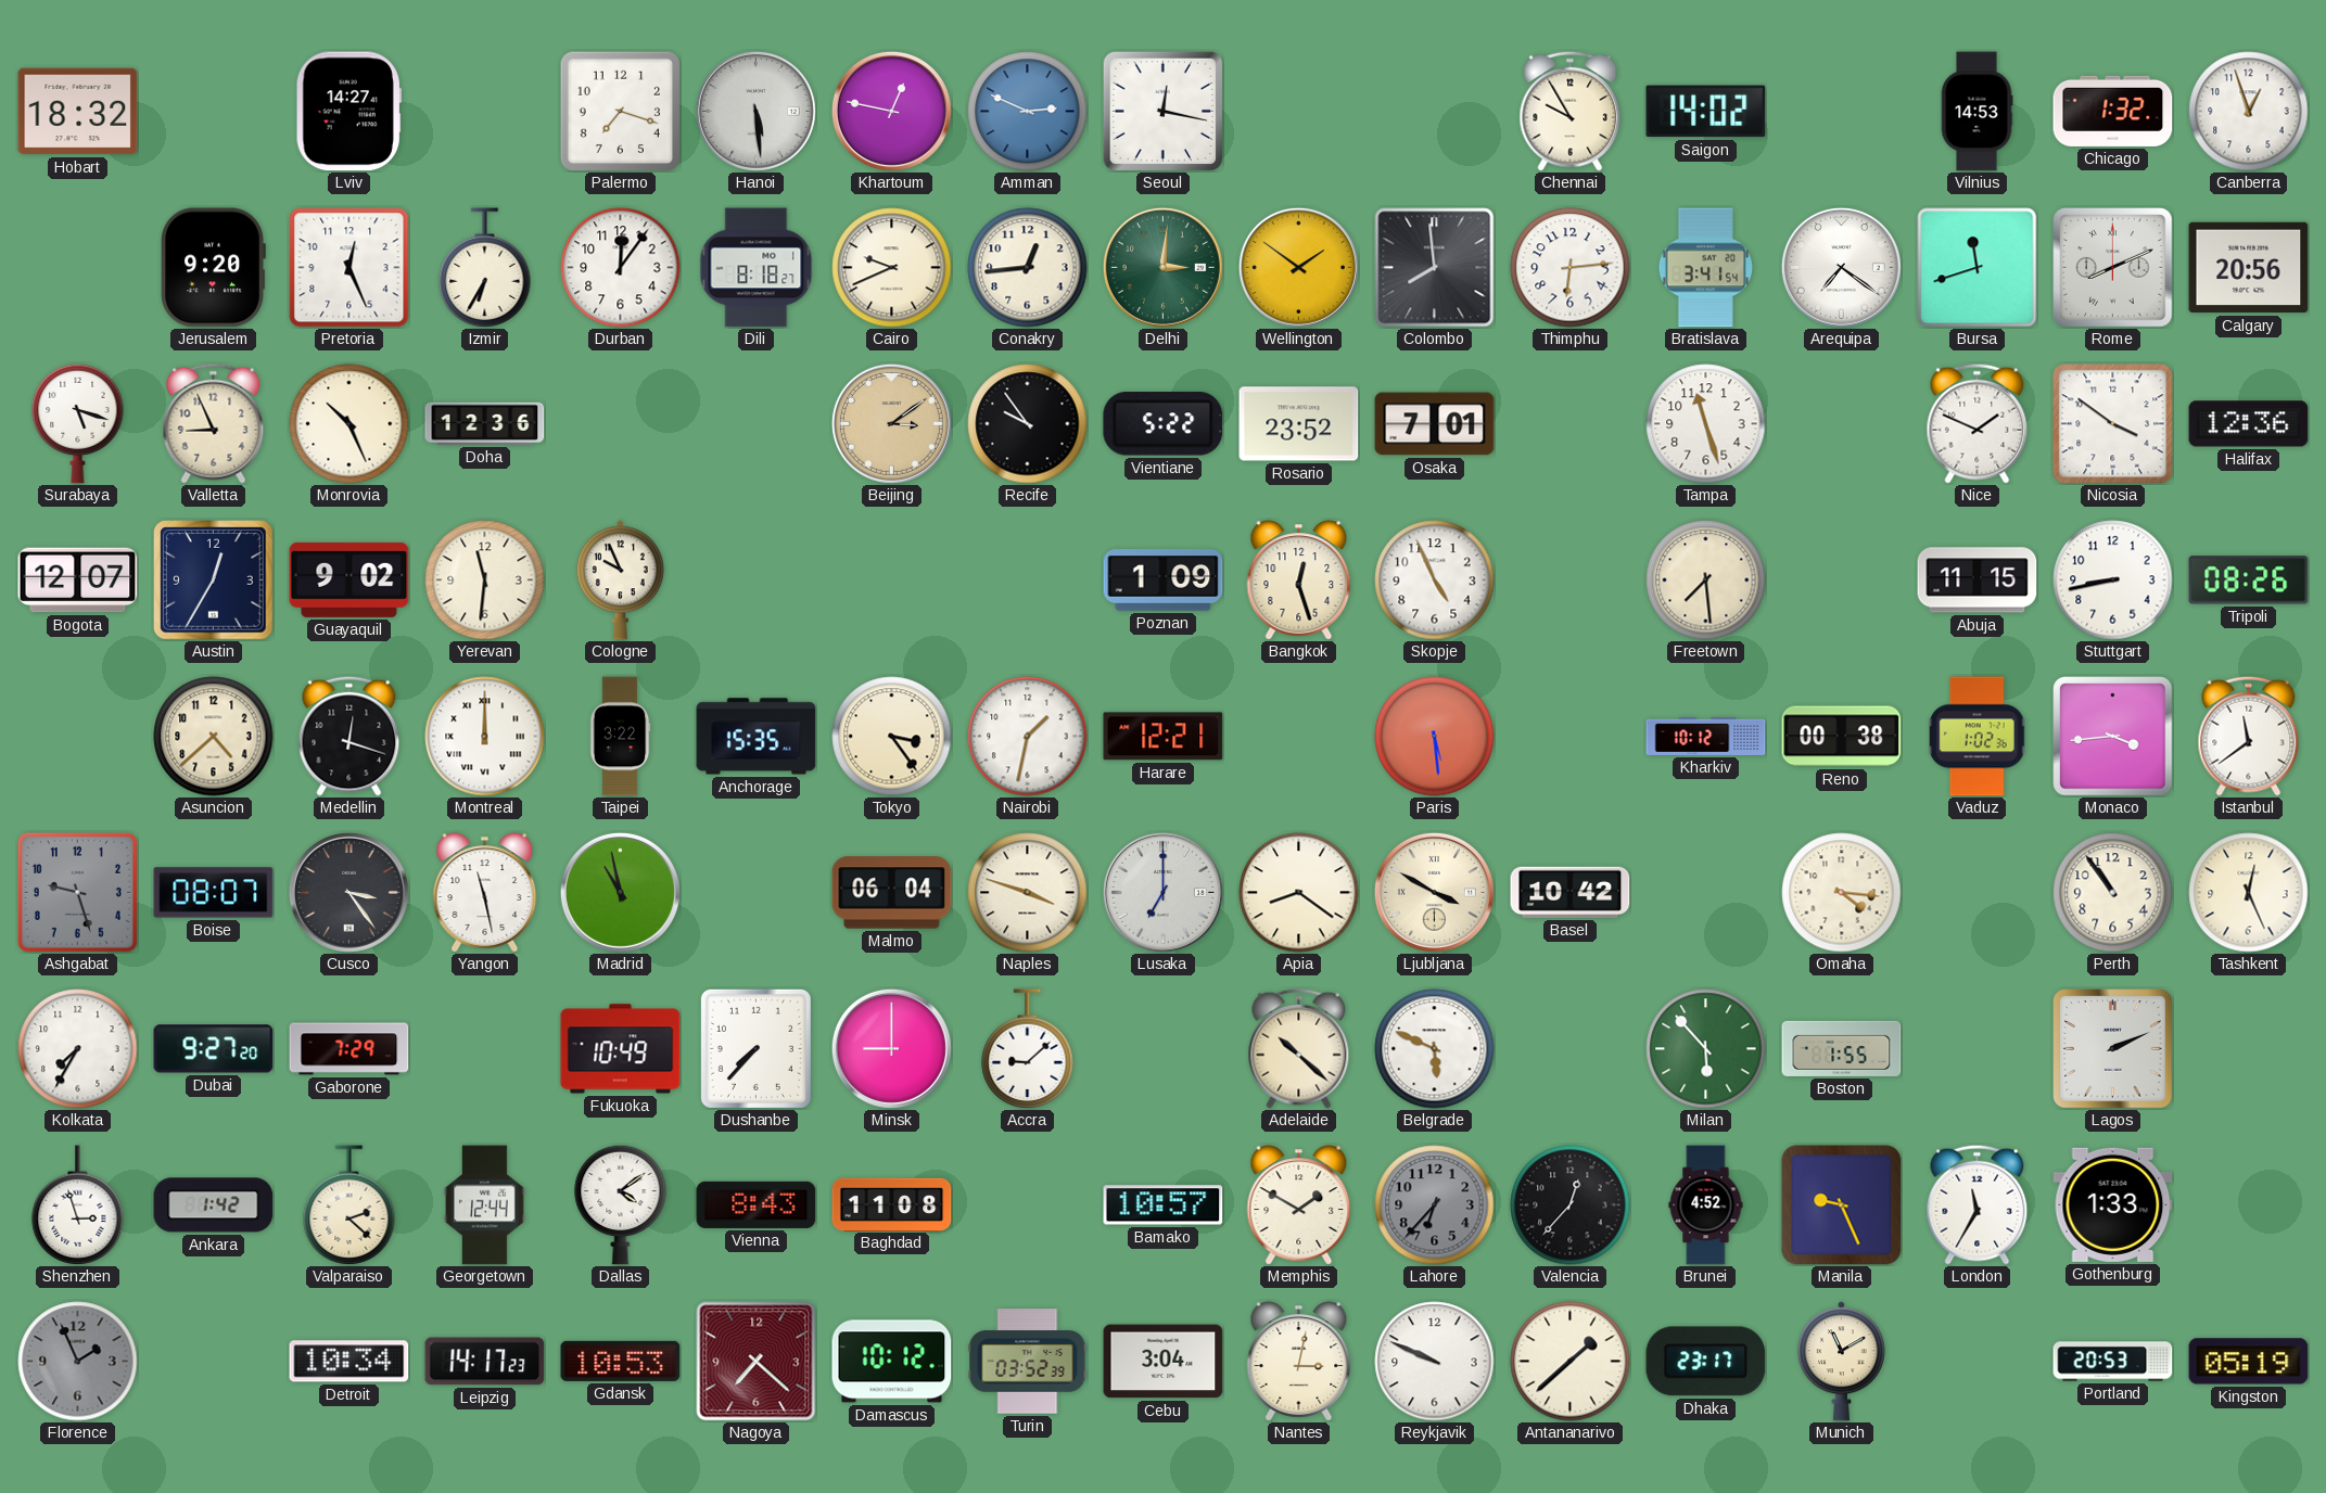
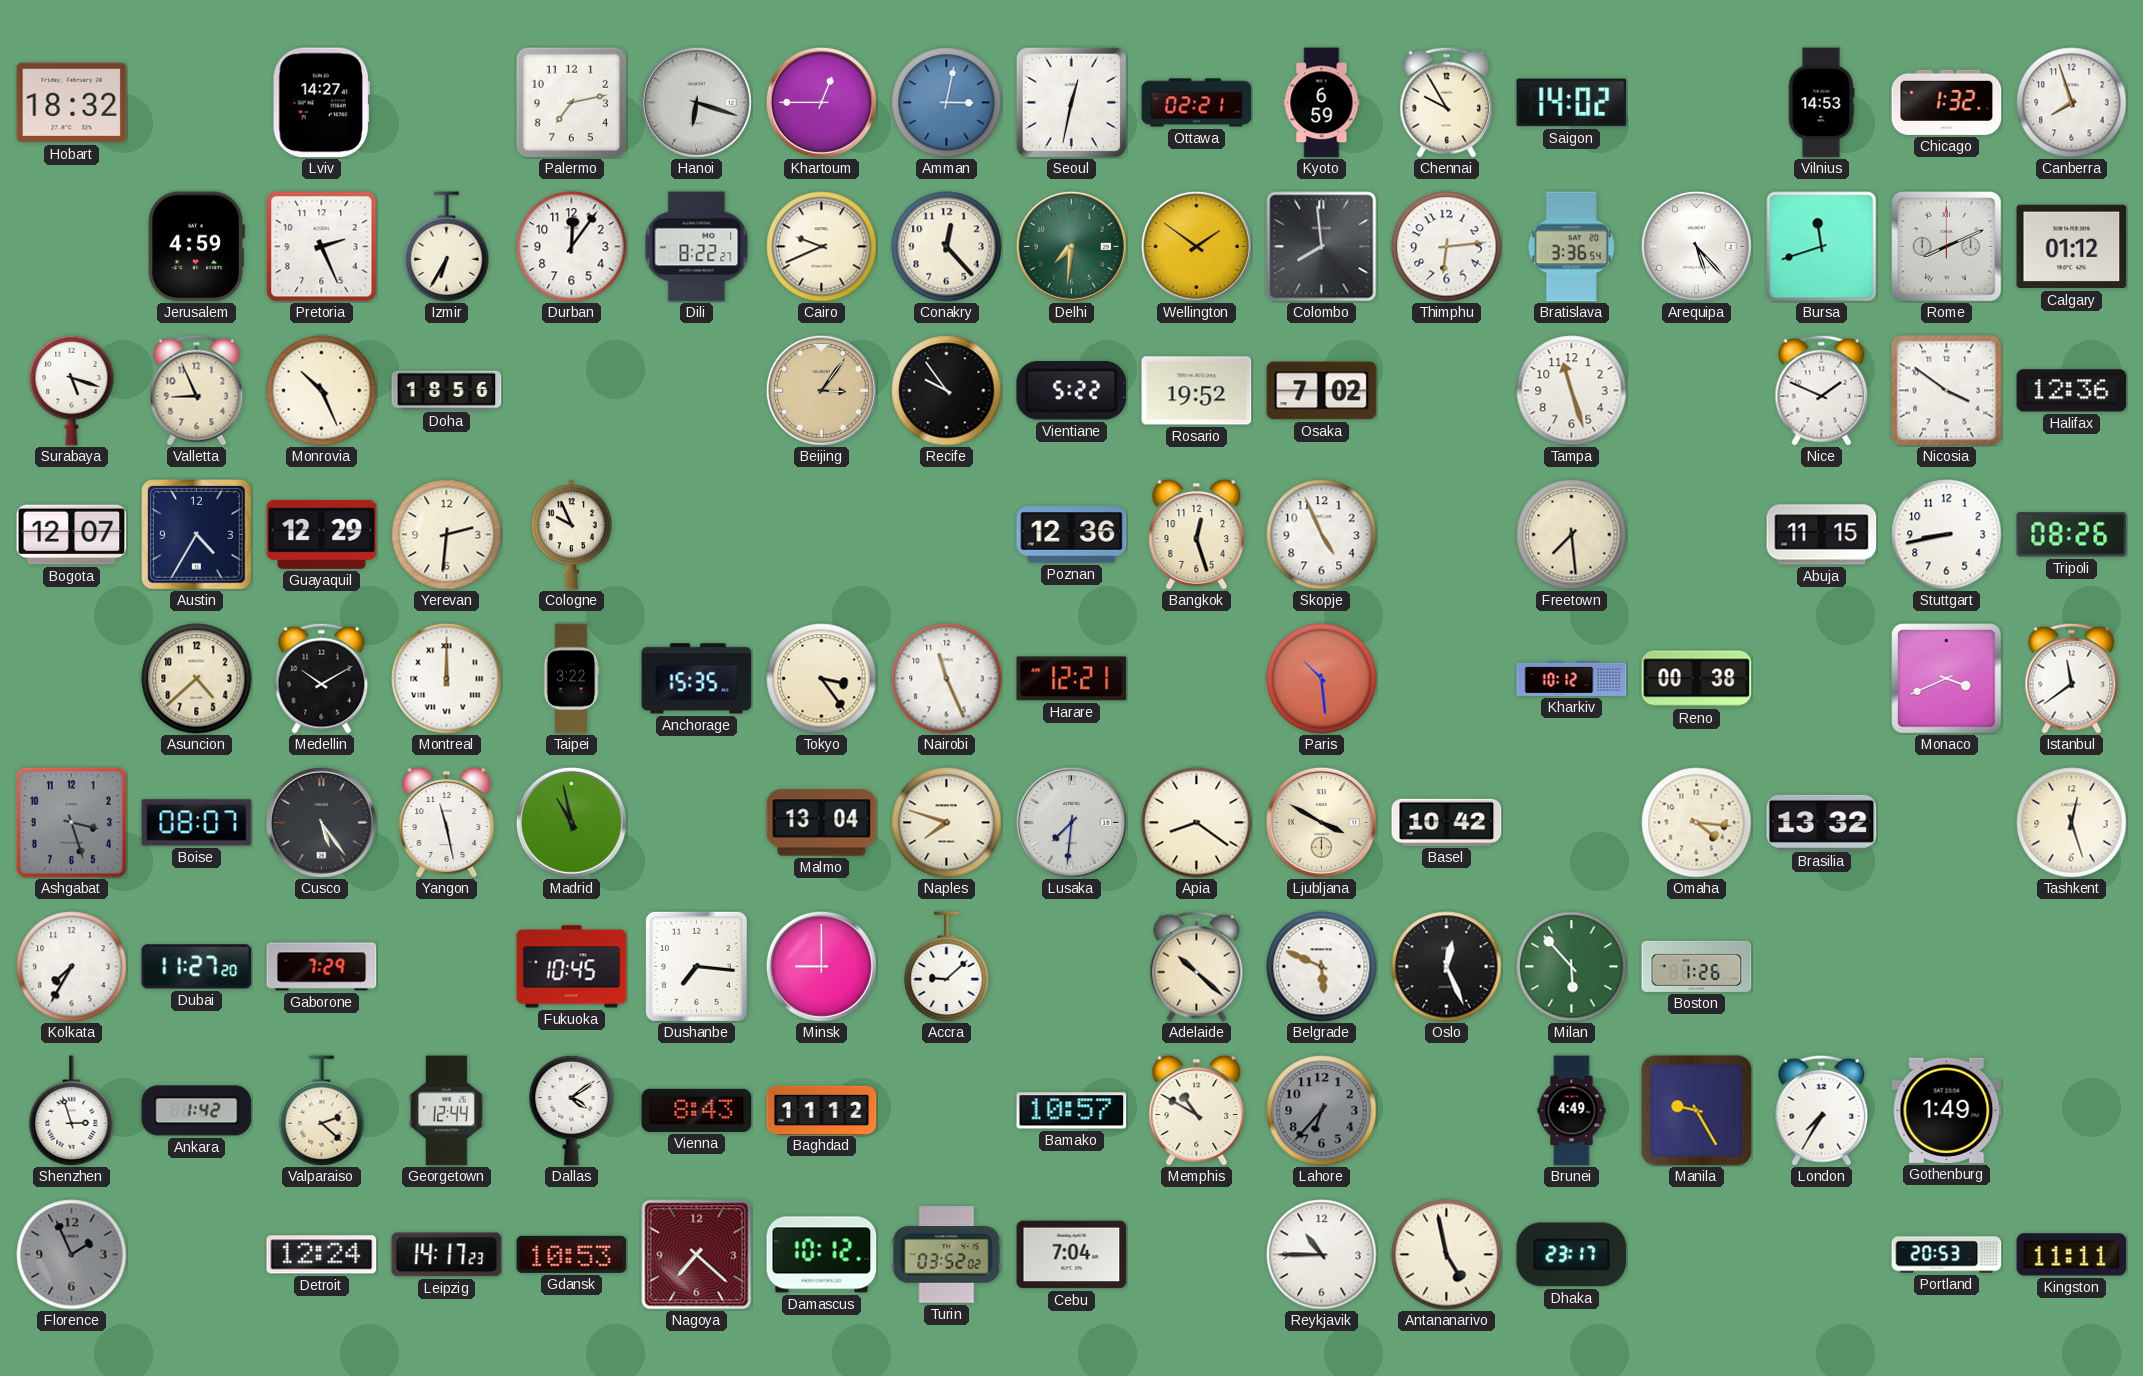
Palermo: 7:18 -> 7:13
Hanoi: 5:29 -> 6:18
Khartoum: 12:47 -> 12:45
Amman: 2:49 -> 3:02
Seoul: 12:17 -> 12:32
Ottawa: none -> 02:21
Kyoto: none -> 6:59
Canberra: 12:57 -> 7:57
Jerusalem: 9:20 -> 4:59
Pretoria: 12:26 -> 2:26
Dili: 8:18 -> 8:22
Conakry: 12:44 -> 12:23
Delhi: 3:01 -> 7:31
Bratislava: 3:41 -> 3:36
Arequipa: 7:21 -> 5:23
Calgary: 20:56 -> 01:12
Doha: 12:36 -> 18:56
Beijing: 3:09 -> 3:06
Rosario: 23:52 -> 19:52
Osaka: 7:01 -> 7:02
Austin: 12:35 -> 4:35
Guayaquil: 9:02 -> 12:29
Yerevan: 11:31 -> 2:31
Poznan: 1:09 -> 12:36
Medellin: 12:18 -> 10:10
Nairobi: 1:32 -> 11:26
Paris: 5:29 -> 10:29
Vaduz: 1:02 -> none
Monaco: 3:44 -> 3:41
Ashgabat: 9:27 -> 3:27
Cusco: 3:24 -> 5:24
Malmo: 06:04 -> 13:04
Naples: 3:48 -> 7:48
Lusaka: 7:00 -> 7:31
Brasilia: none -> 13:32
Perth: 10:54 -> none
Tashkent: 12:26 -> 12:27
Dubai: 9:27 -> 11:27
Fukuoka: 10:49 -> 10:45
Dushanbe: 7:37 -> 7:16
Oslo: none -> 12:26
Boston: 1:55 -> 1:26
Lagos: 2:11 -> none
Baghdad: 11:08 -> 11:12
Memphis: 1:50 -> 10:50
Valencia: 12:37 -> none
Brunei: 4:52 -> 4:49
Manila: 9:26 -> 9:25
London: 11:35 -> 7:35
Gothenburg: 1:33 -> 1:49
Detroit: 10:34 -> 12:24
Turin: 03:52:39 -> 03:52:02
Cebu: 3:04 -> 7:04
Nantes: 3:02 -> none
Reykjavik: 9:49 -> 10:45
Antananarivo: 1:38 -> 4:58
Munich: 11:10 -> none
Kingston: 05:19 -> 11:11
